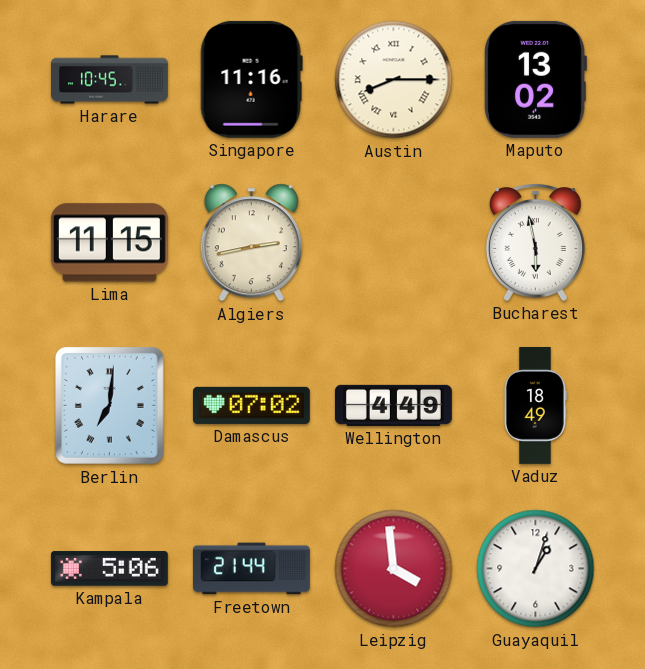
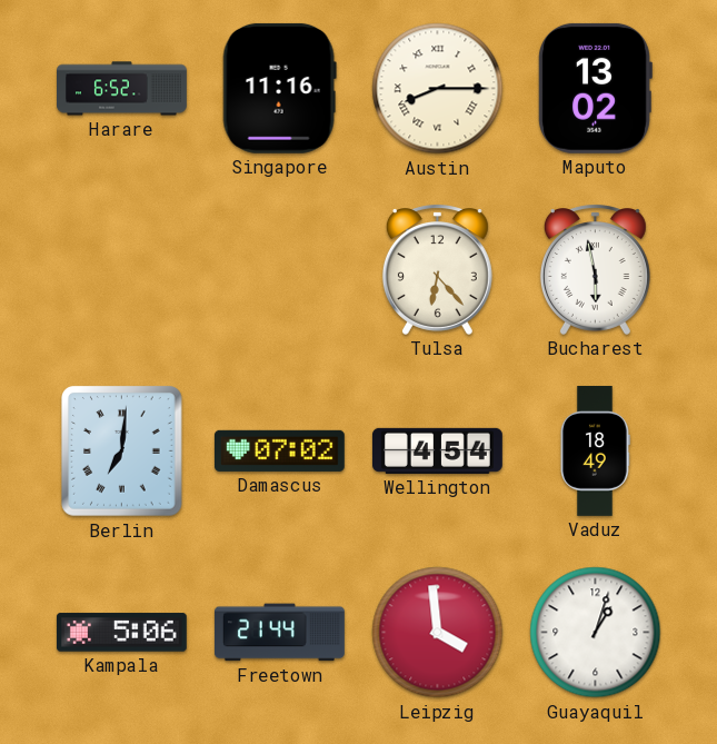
Harare: 10:45 -> 6:52
Lima: 11:15 -> none
Algiers: 2:43 -> none
Tulsa: none -> 6:23
Wellington: 4:49 -> 4:54
